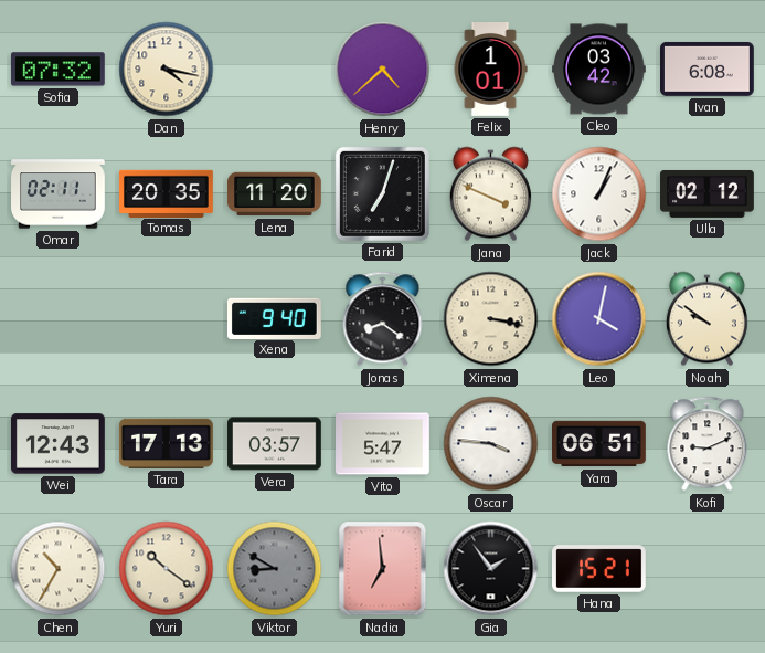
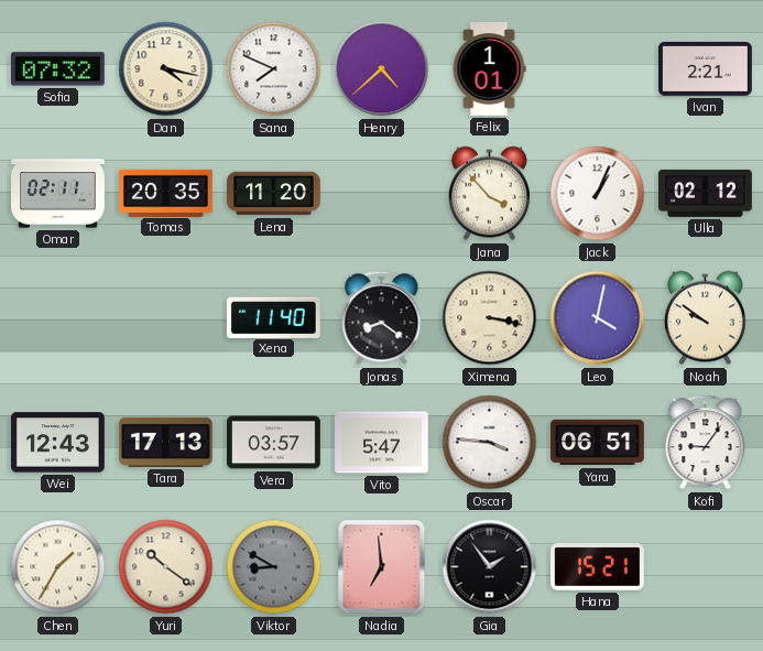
Sana: none -> 7:49
Cleo: 03:42 -> none
Ivan: 6:08 -> 2:21
Farid: 7:03 -> none
Jana: 3:49 -> 3:53
Xena: 9:40 -> 11:40
Kofi: 9:11 -> 9:06
Chen: 10:35 -> 1:35
